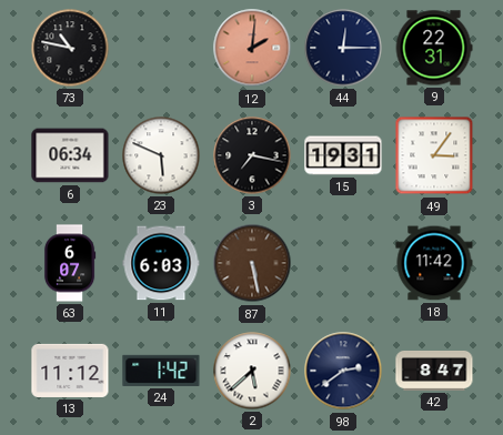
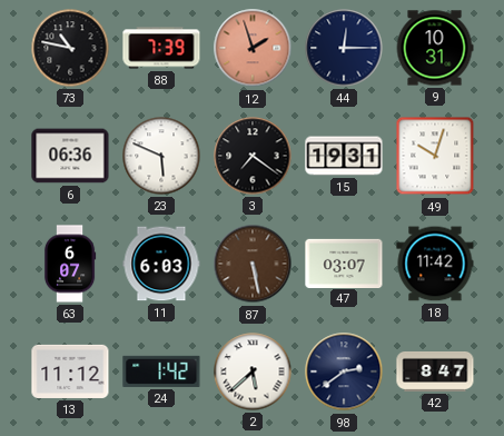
88: none -> 7:39
12: 2:01 -> 1:57
9: 22:31 -> 10:31
6: 06:34 -> 06:36
3: 7:17 -> 7:21
49: 3:06 -> 10:03
47: none -> 03:07
